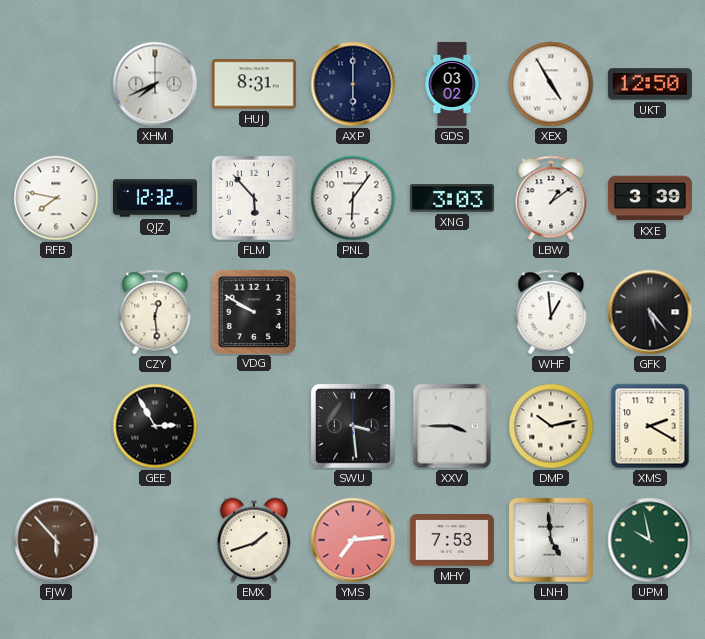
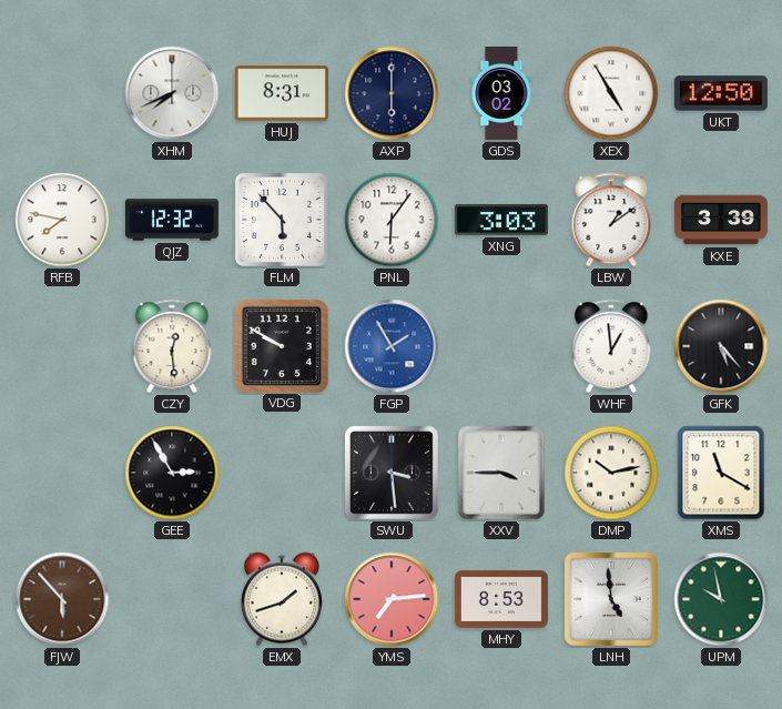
FGP: none -> 1:55
XMS: 2:20 -> 11:20
MHY: 7:53 -> 8:53
